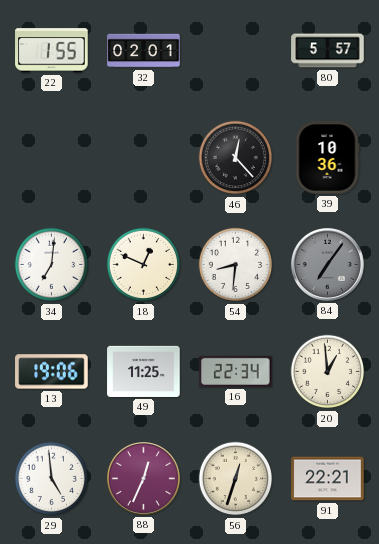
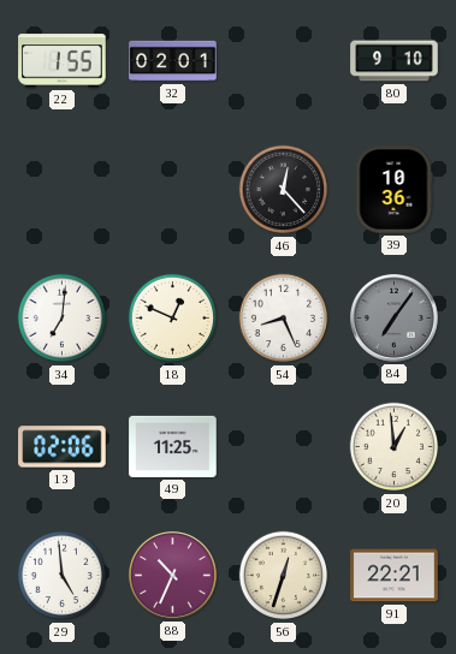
80: 5:57 -> 9:10
54: 8:31 -> 8:26
13: 19:06 -> 02:06
16: 22:34 -> none
88: 12:34 -> 10:34
